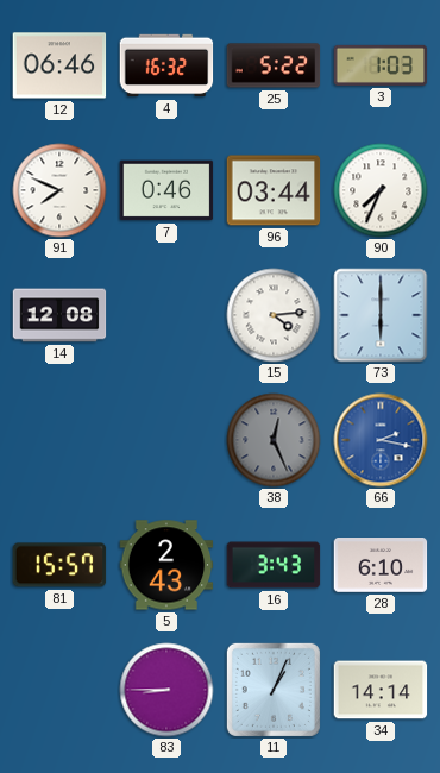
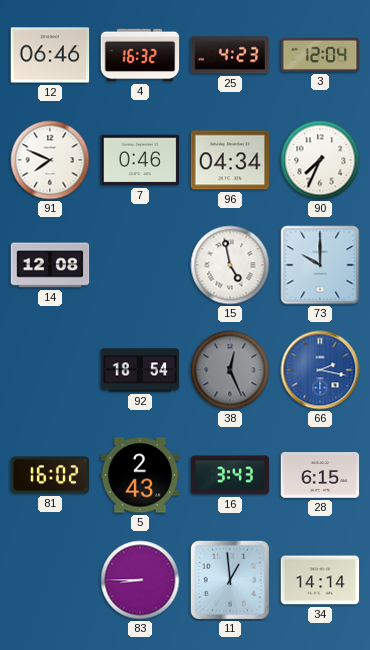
25: 5:22 -> 4:23
3: 1:03 -> 12:04
96: 03:44 -> 04:34
15: 4:14 -> 4:58
73: 6:00 -> 10:00
92: none -> 18:54
81: 15:57 -> 16:02
28: 6:10 -> 6:15
11: 1:04 -> 12:59
